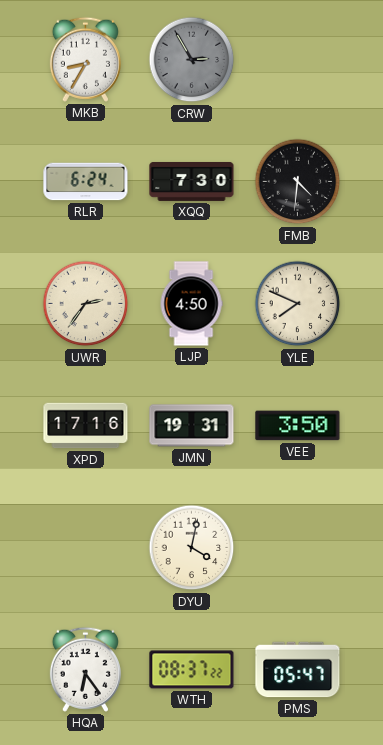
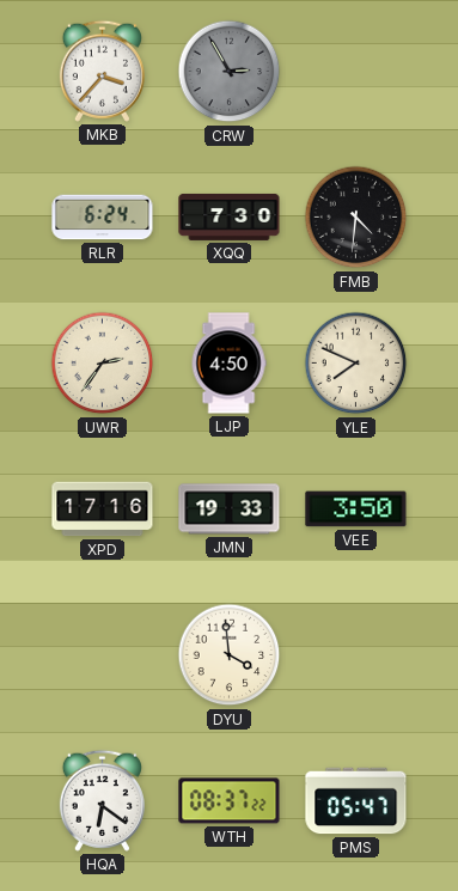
MKB: 8:35 -> 3:37
JMN: 19:31 -> 19:33
DYU: 4:02 -> 3:59
HQA: 6:24 -> 6:21
